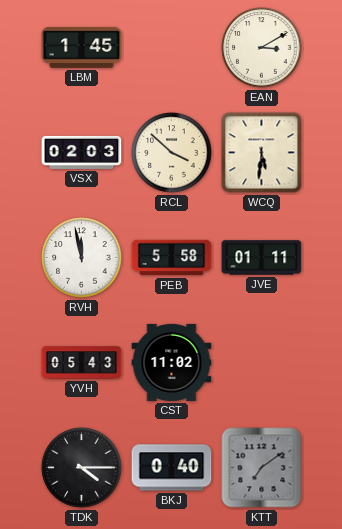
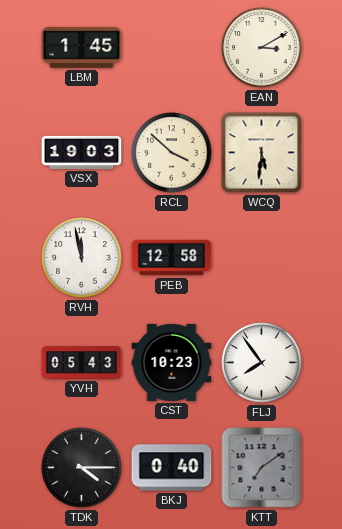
VSX: 02:03 -> 19:03
PEB: 5:58 -> 12:58
JVE: 01:11 -> none
CST: 11:02 -> 10:23
FLJ: none -> 7:54
